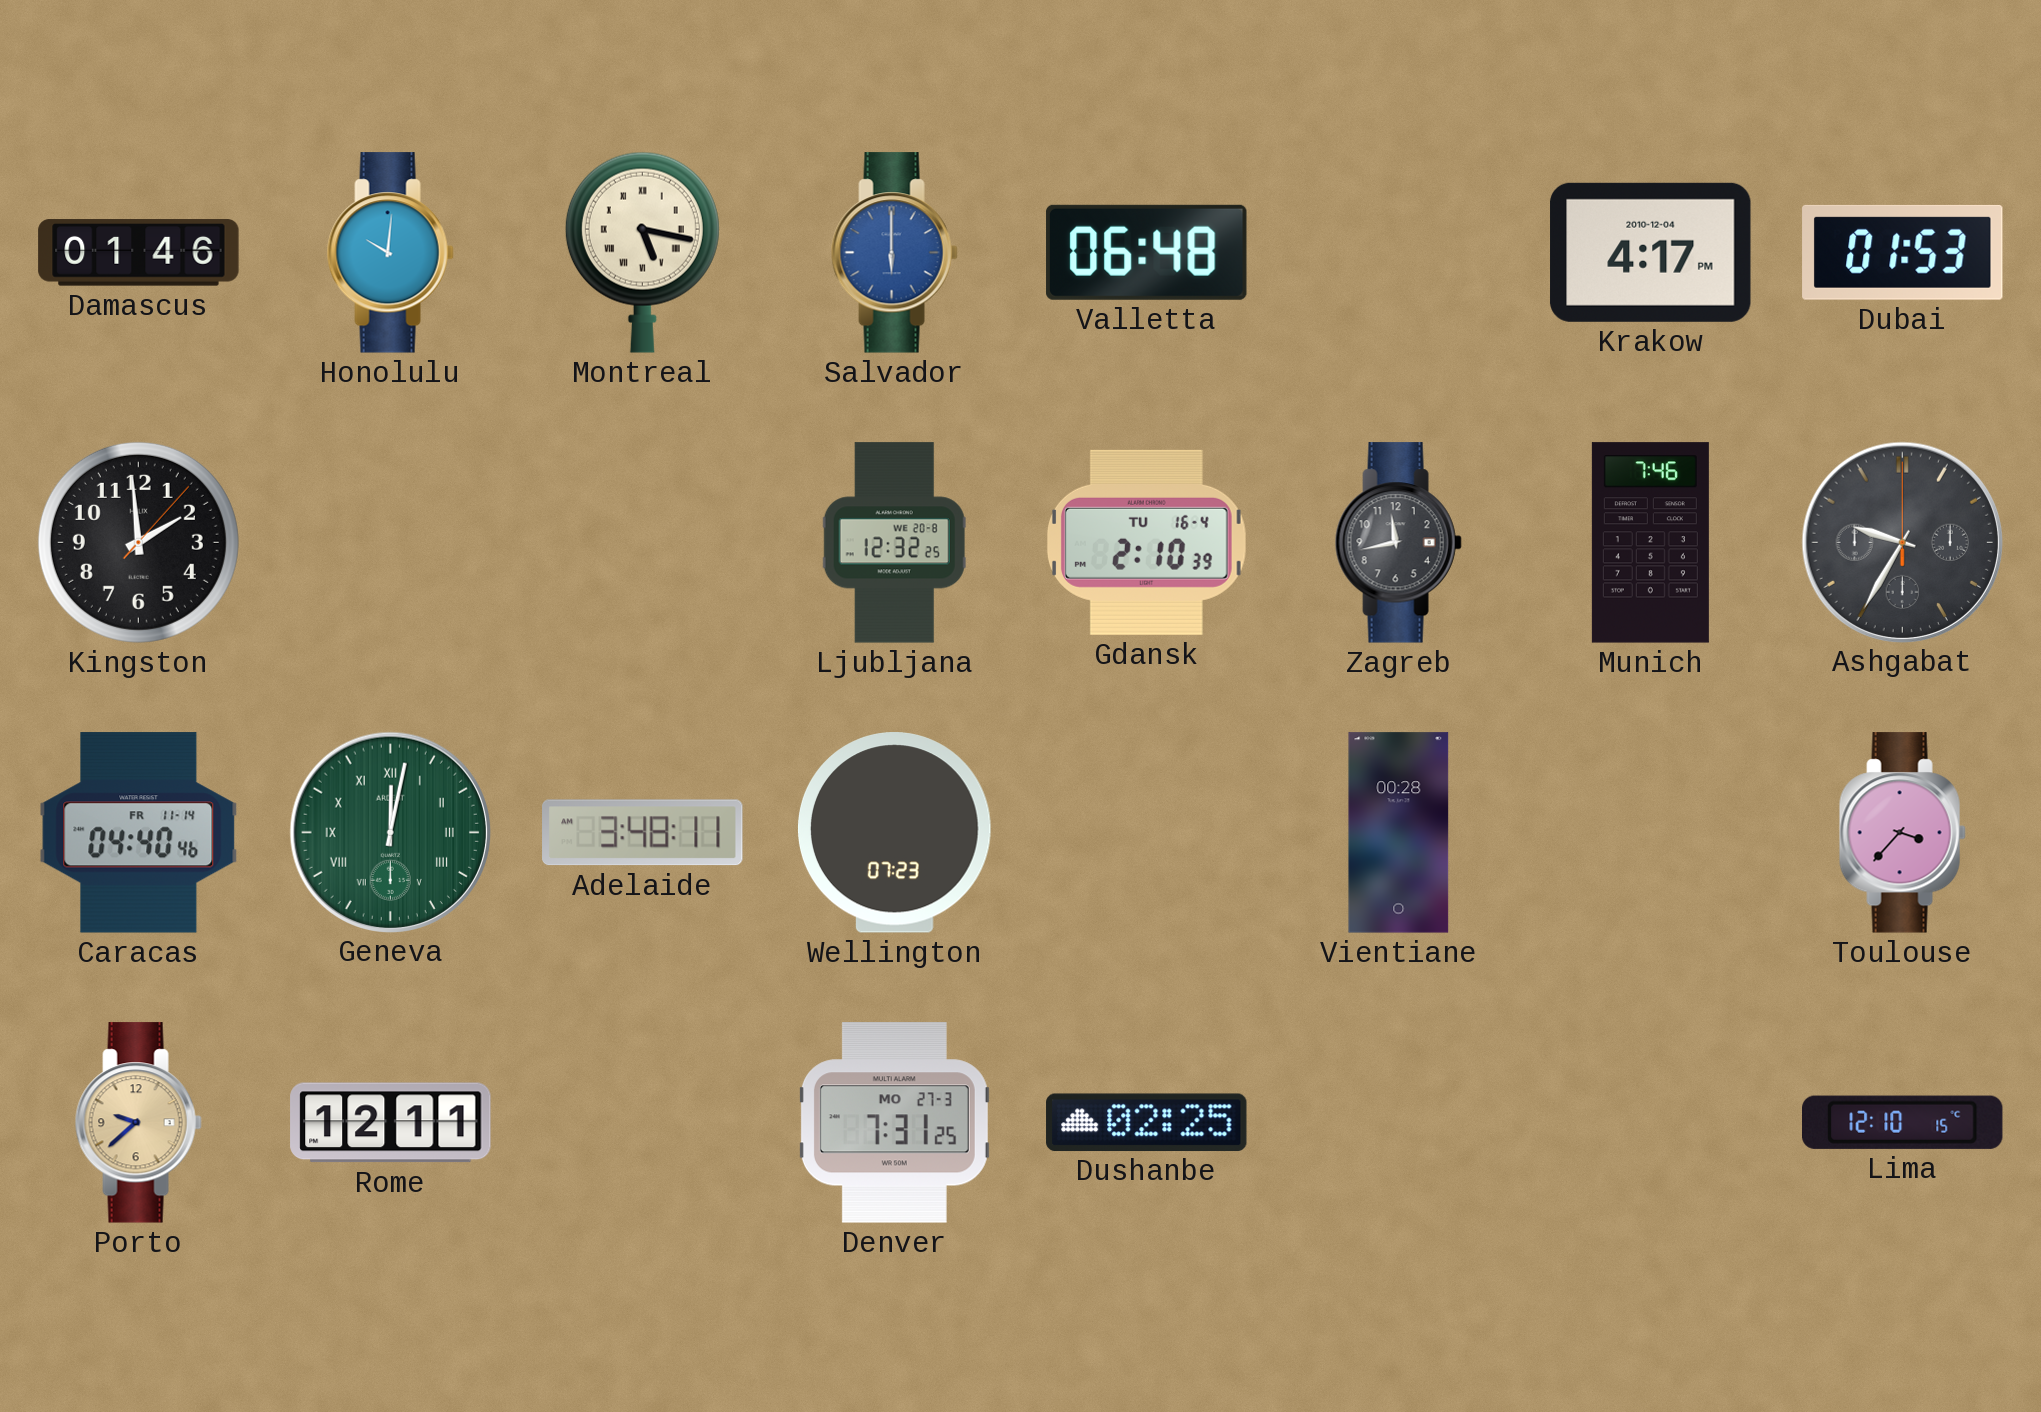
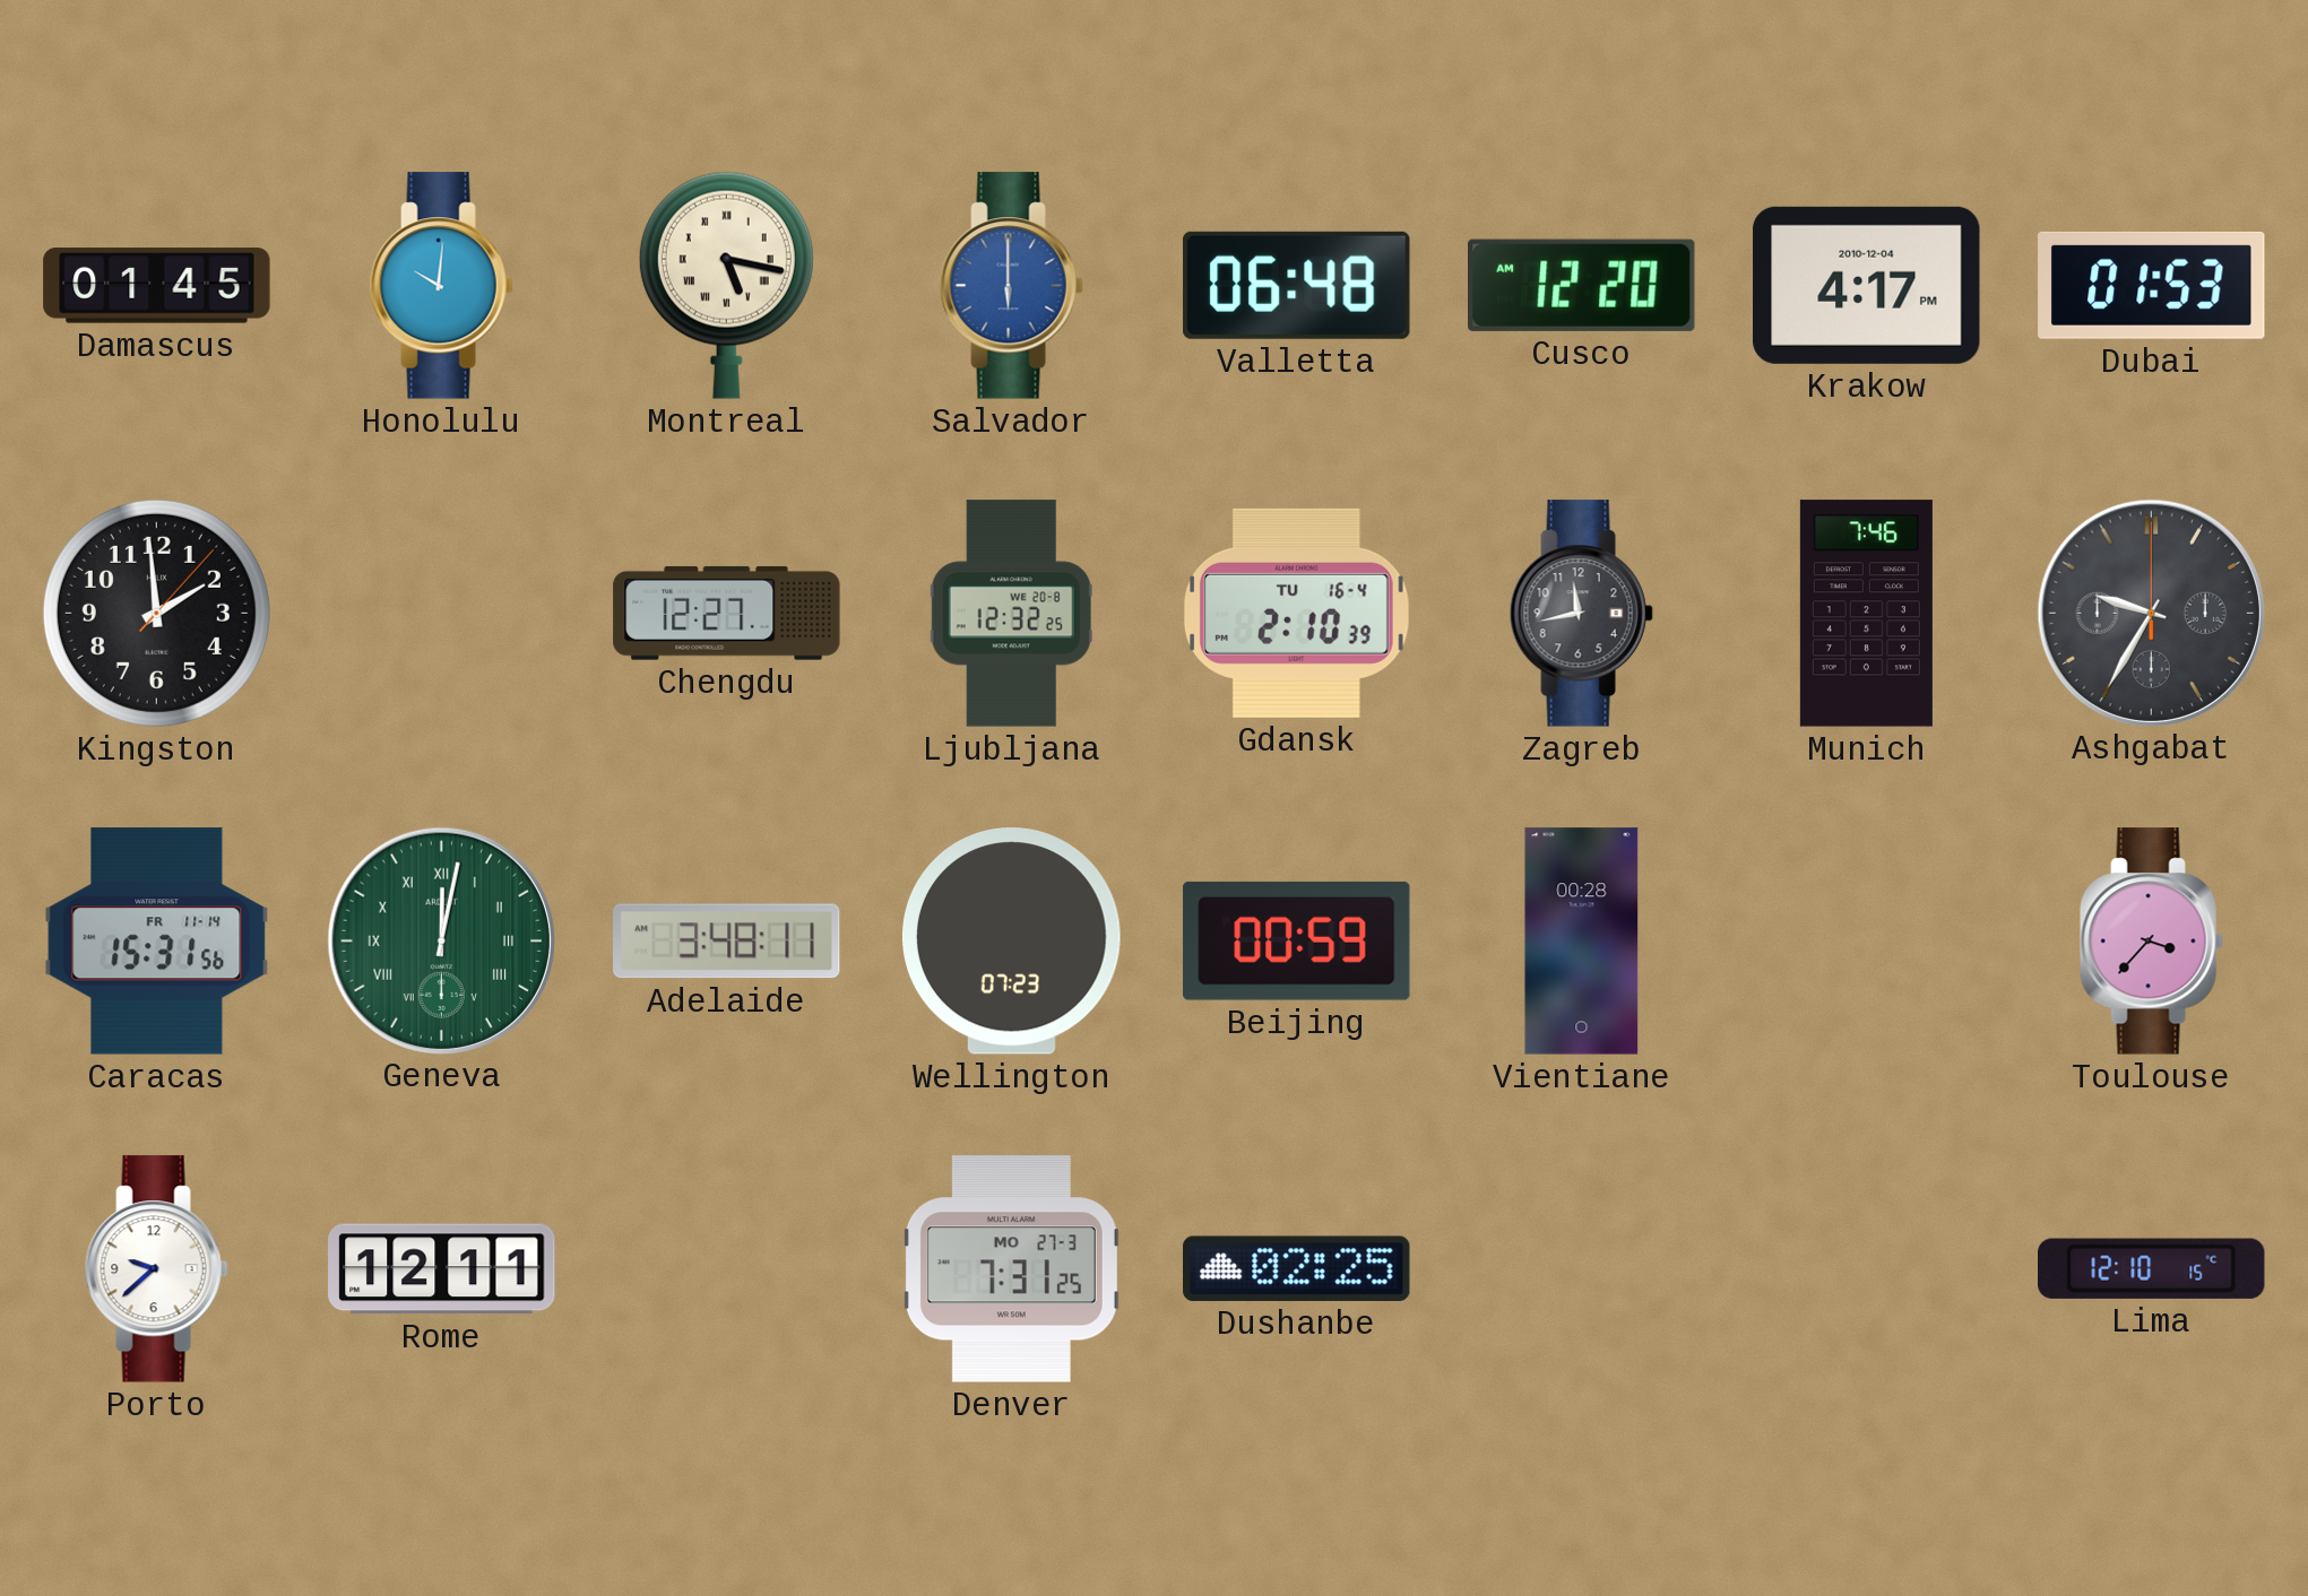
Damascus: 01:46 -> 01:45
Cusco: none -> 12:20
Chengdu: none -> 12:27
Caracas: 04:40 -> 15:31
Beijing: none -> 00:59
Porto dial: champagne -> white
